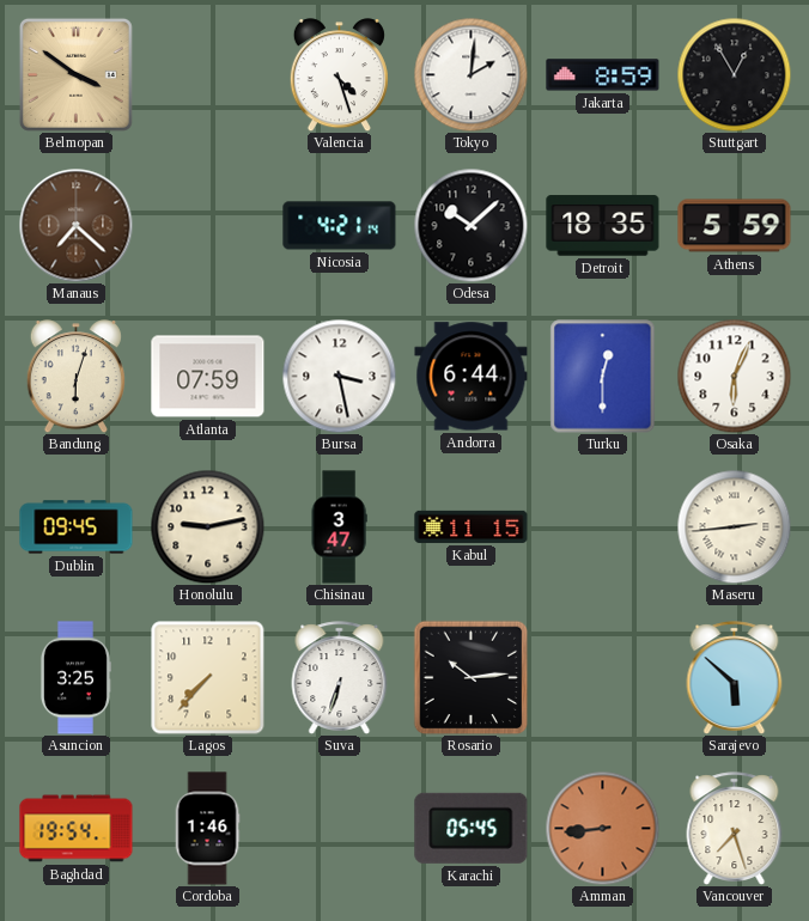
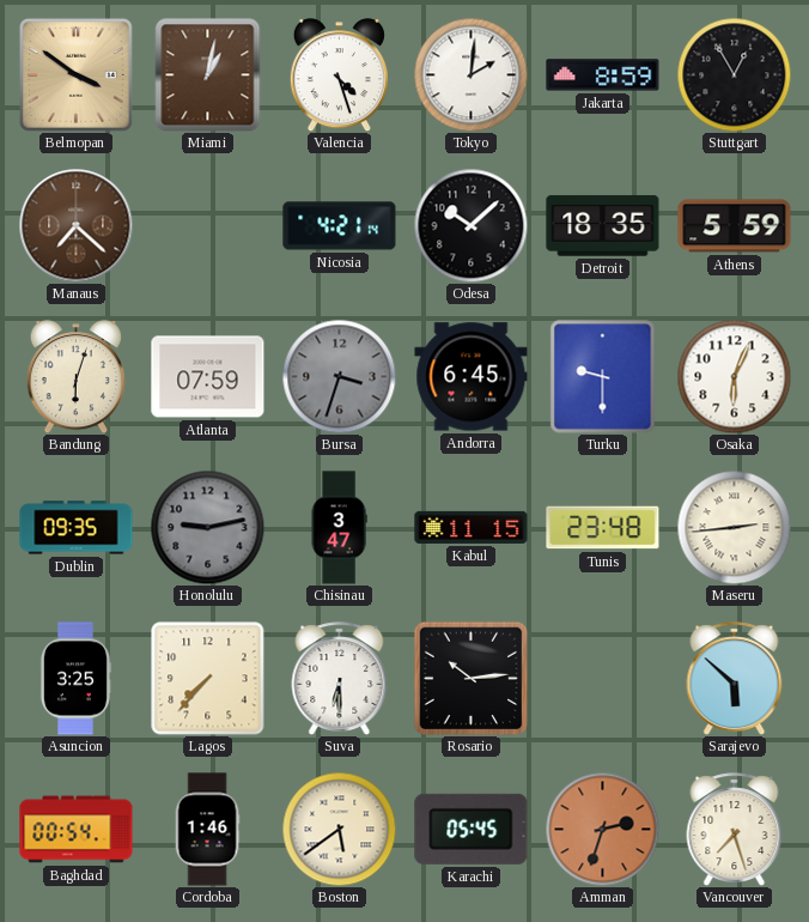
Miami: none -> 1:02
Bursa: 3:28 -> 3:33
Bursa dial: white -> grey
Andorra: 6:44 -> 6:45
Turku: 12:30 -> 9:30
Dublin: 09:45 -> 09:35
Honolulu dial: cream -> grey
Tunis: none -> 23:48
Suva: 6:33 -> 6:30
Baghdad: 19:54 -> 00:54
Boston: none -> 5:39
Amman: 8:44 -> 2:33
